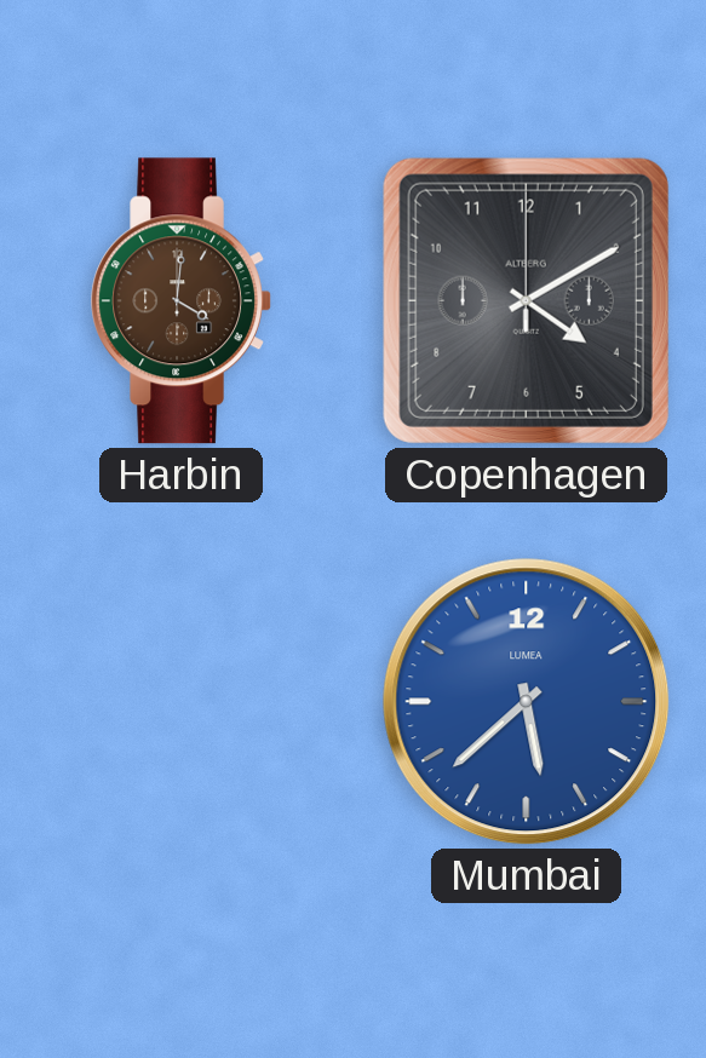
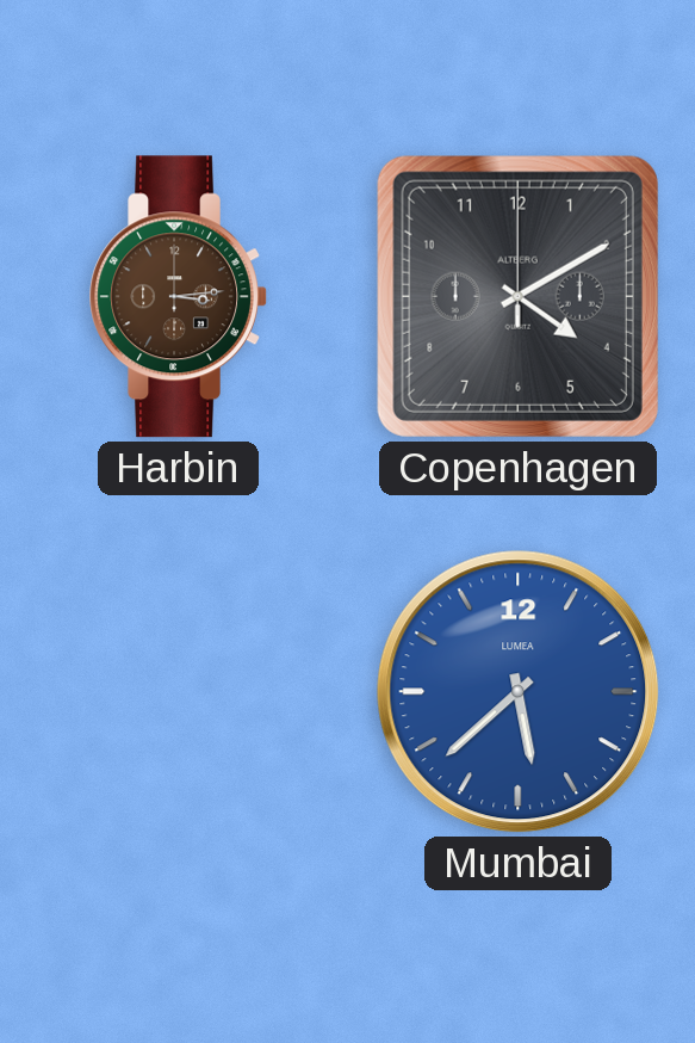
Harbin: 4:01 -> 3:14
